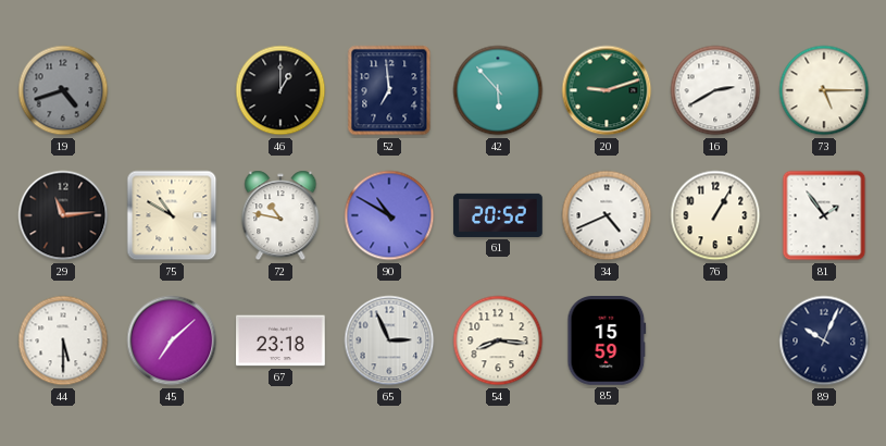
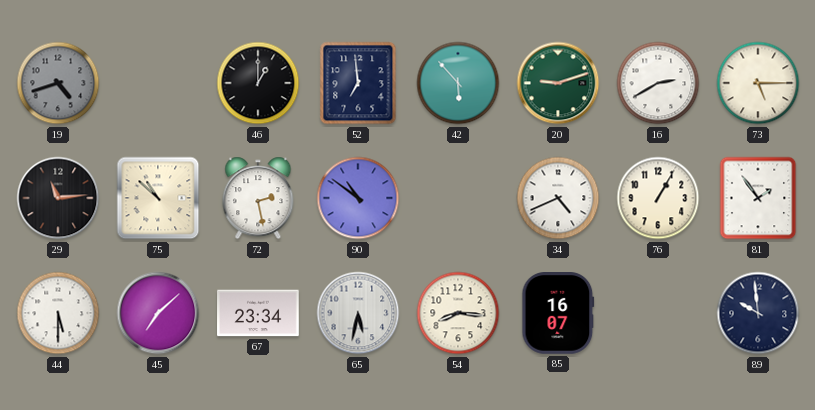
75: 10:50 -> 10:52
72: 10:47 -> 2:28
90: 10:50 -> 10:51
61: 20:52 -> none
67: 23:18 -> 23:34
65: 2:56 -> 5:32
85: 15:59 -> 16:07
89: 10:04 -> 9:59
